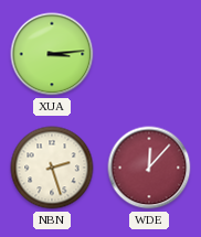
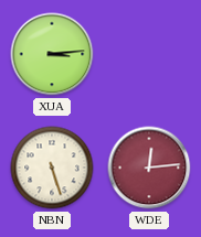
NBN: 2:27 -> 5:27
WDE: 12:07 -> 12:14
